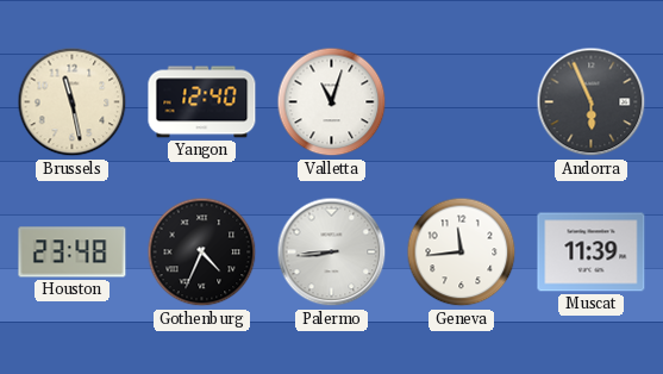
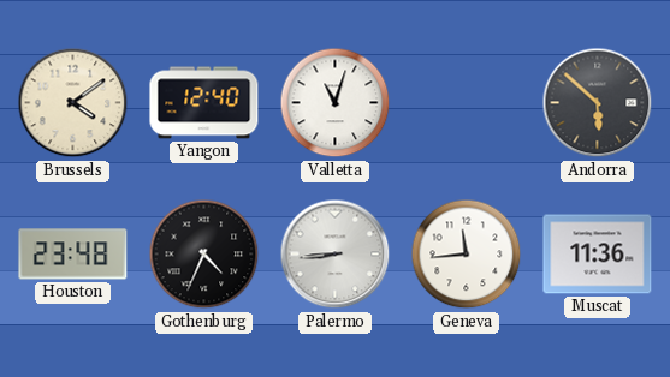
Brussels: 11:28 -> 4:09
Andorra: 5:56 -> 5:52
Muscat: 11:39 -> 11:36
